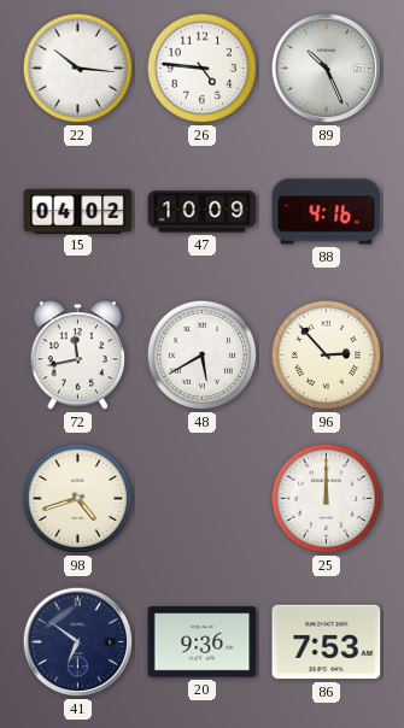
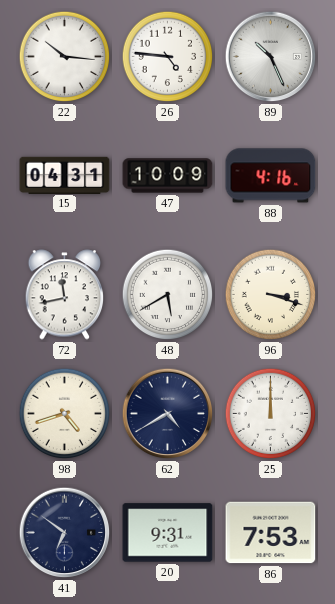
15: 04:02 -> 04:31
96: 2:53 -> 3:18
62: none -> 4:40
20: 9:36 -> 9:31
